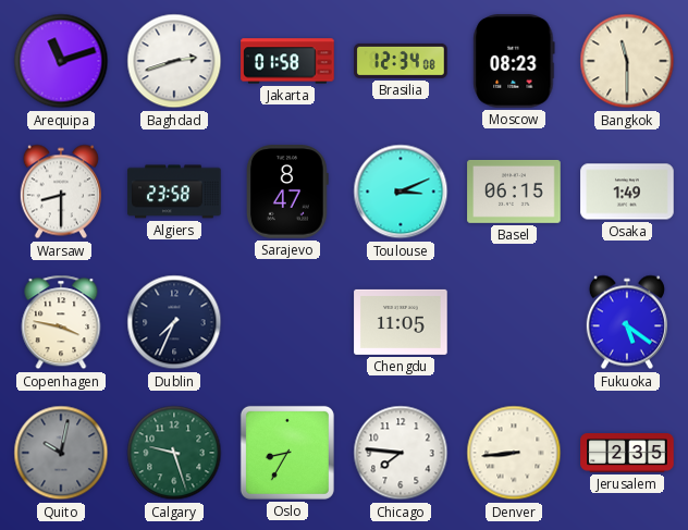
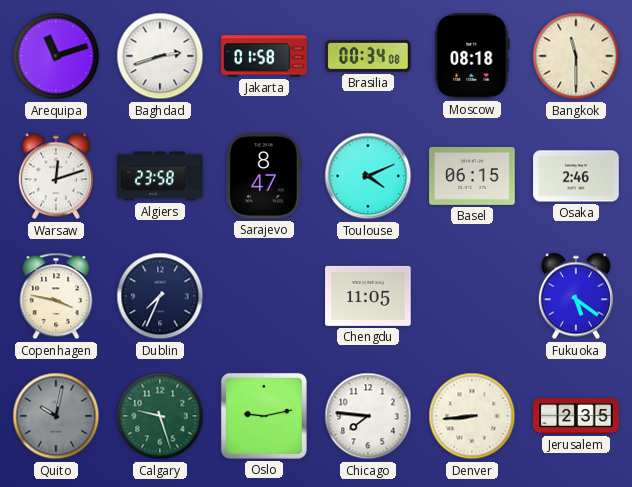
Brasilia: 12:34 -> 00:34
Moscow: 08:23 -> 08:18
Warsaw: 8:30 -> 12:12
Toulouse: 3:11 -> 4:11
Osaka: 1:49 -> 2:46
Oslo: 8:35 -> 9:13
